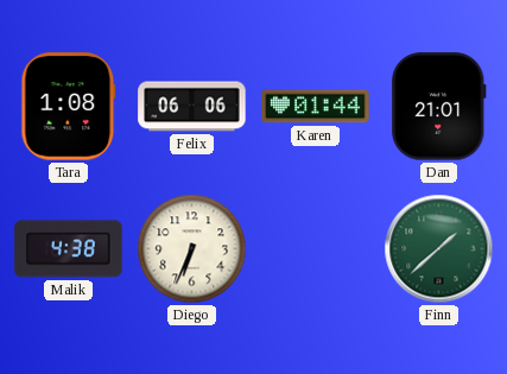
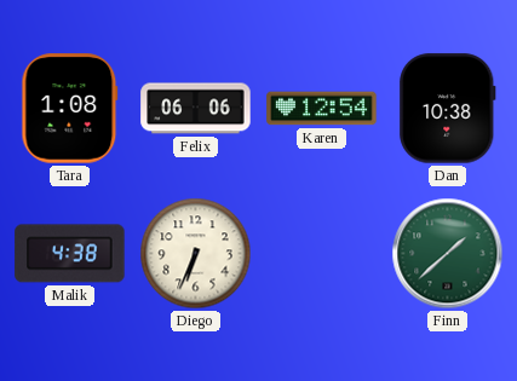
Karen: 01:44 -> 12:54
Dan: 21:01 -> 10:38
